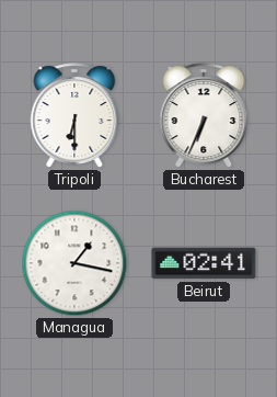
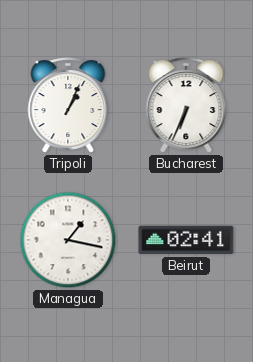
Tripoli: 6:30 -> 1:04
